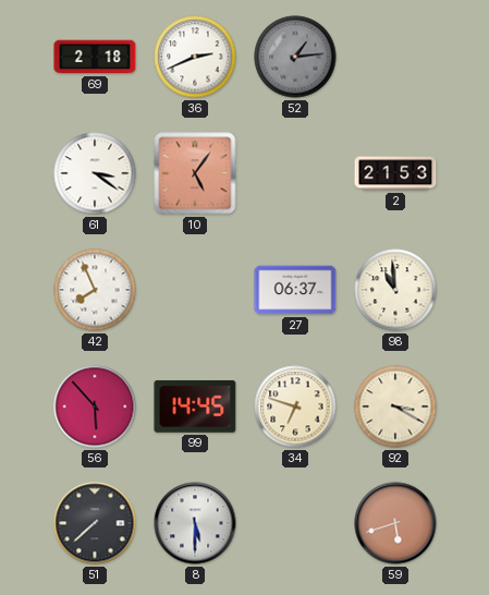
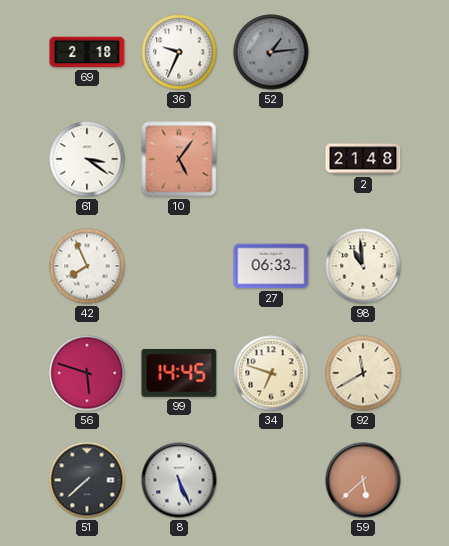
36: 2:41 -> 9:34
2: 21:53 -> 21:48
27: 06:37 -> 06:33
56: 5:53 -> 5:48
92: 3:20 -> 11:40
8: 5:30 -> 5:26
59: 5:42 -> 5:38
